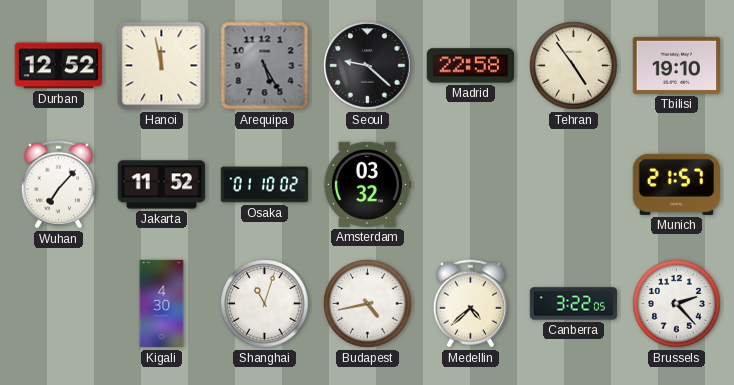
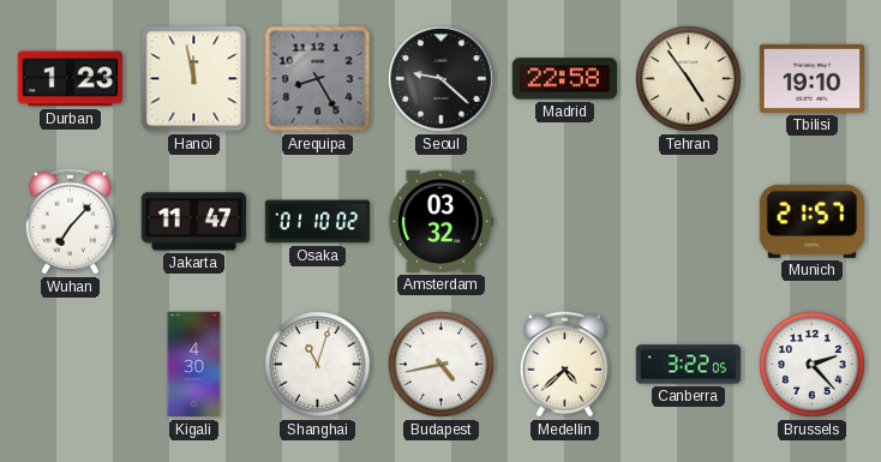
Durban: 12:52 -> 1:23
Arequipa: 5:25 -> 8:25
Jakarta: 11:52 -> 11:47
